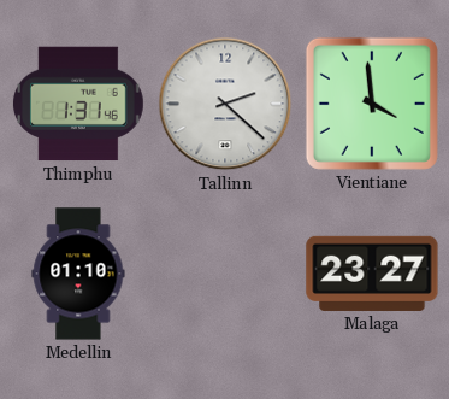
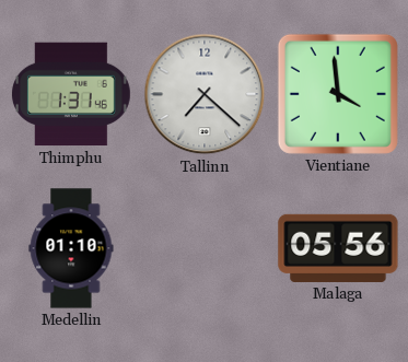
Tallinn: 2:22 -> 7:22
Malaga: 23:27 -> 05:56
